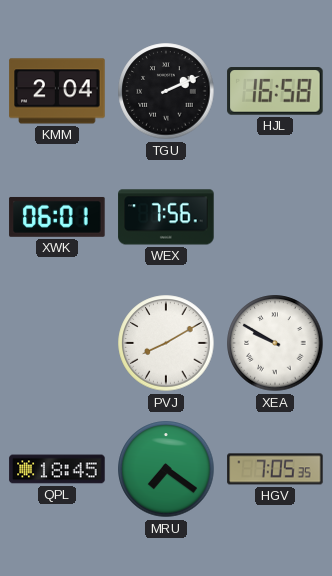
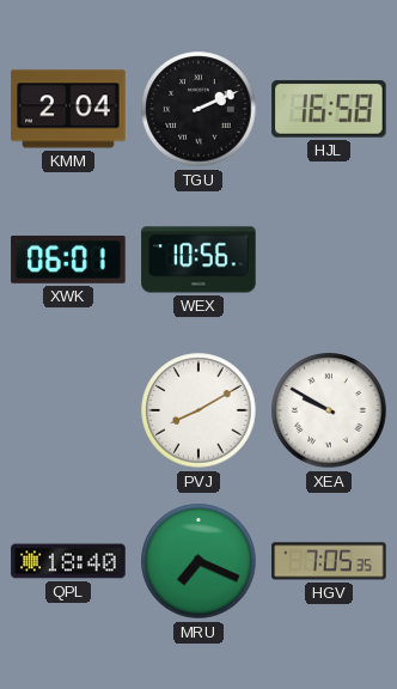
WEX: 7:56 -> 10:56
QPL: 18:45 -> 18:40
MRU: 7:21 -> 7:19
